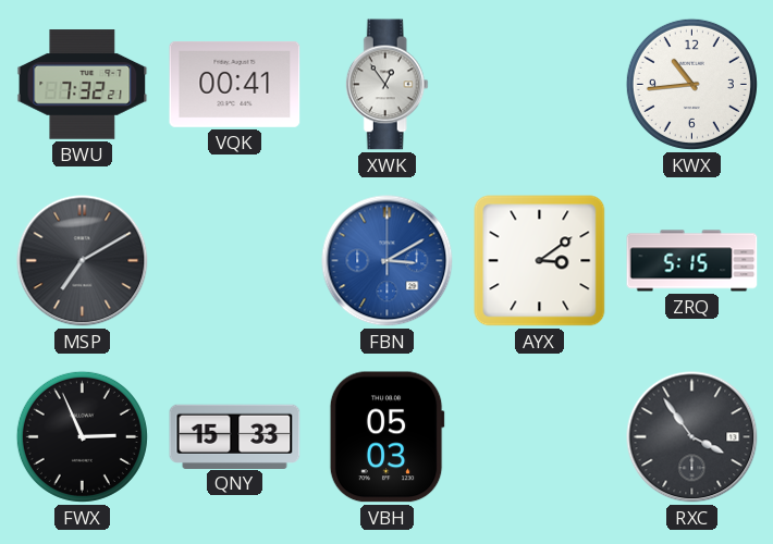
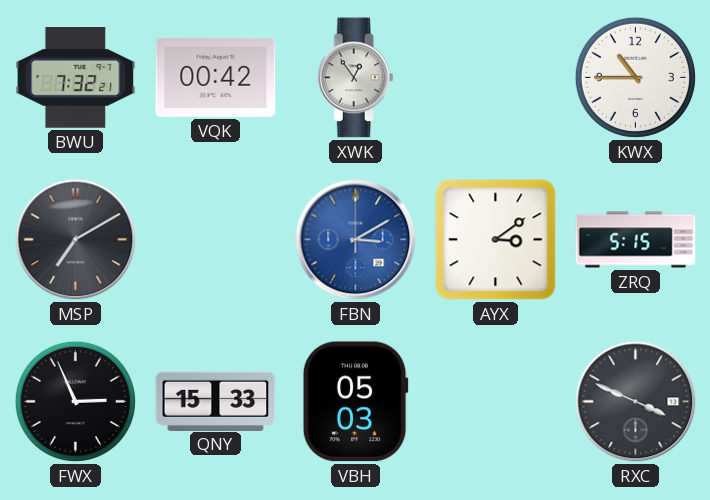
VQK: 00:41 -> 00:42
KWX: 10:44 -> 10:45
RXC: 3:54 -> 3:49
